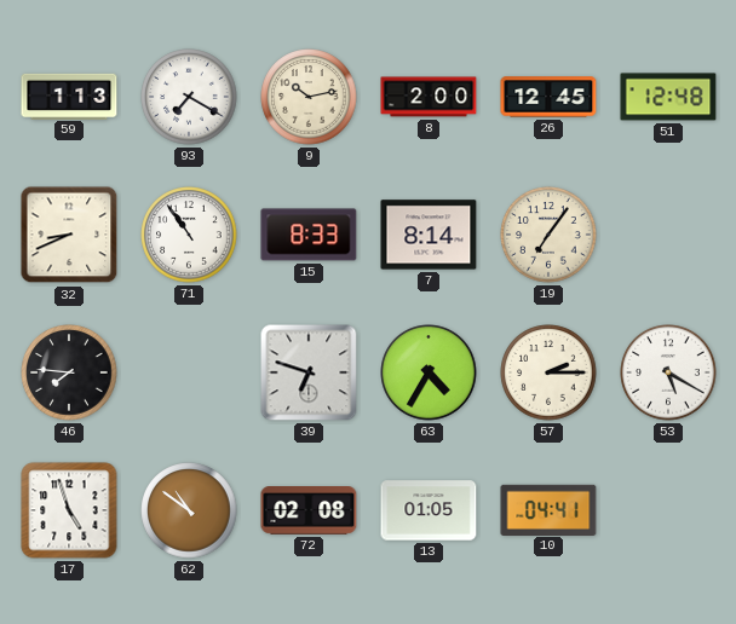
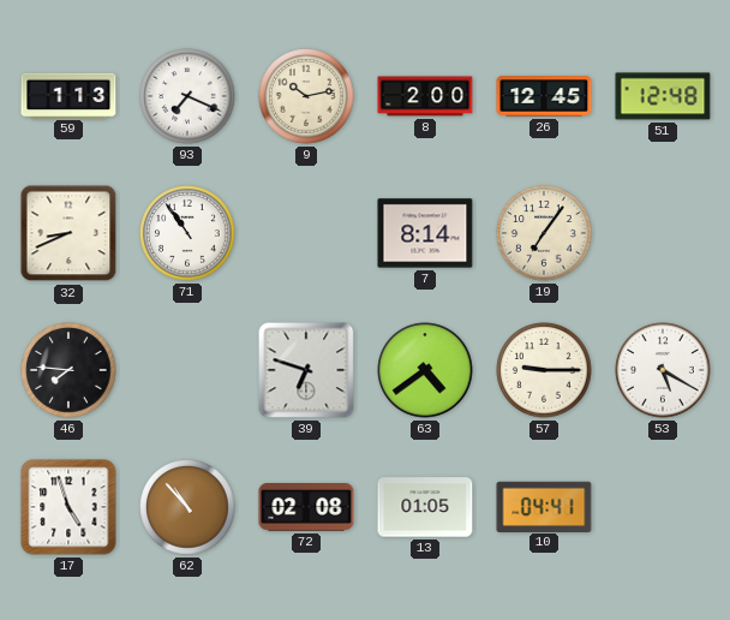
93: 7:20 -> 7:19
15: 8:33 -> none
63: 4:35 -> 4:39
57: 2:15 -> 9:15
62: 10:51 -> 10:53
